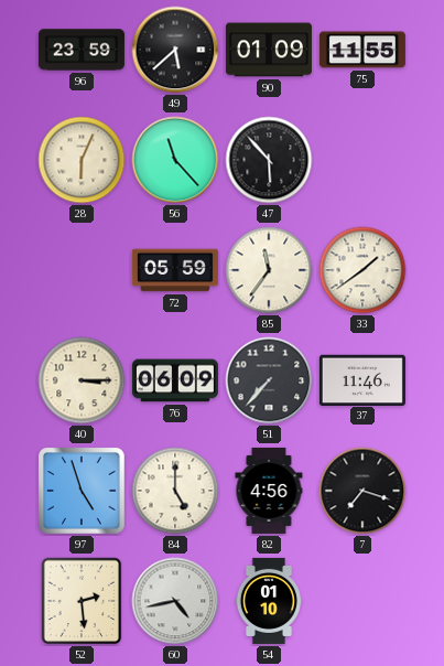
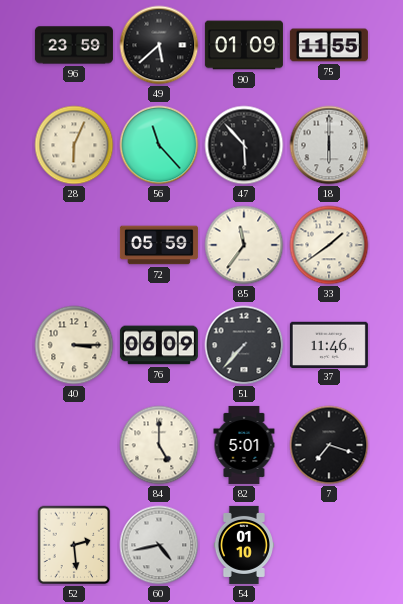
18: none -> 6:00
97: 4:57 -> none
82: 4:56 -> 5:01
